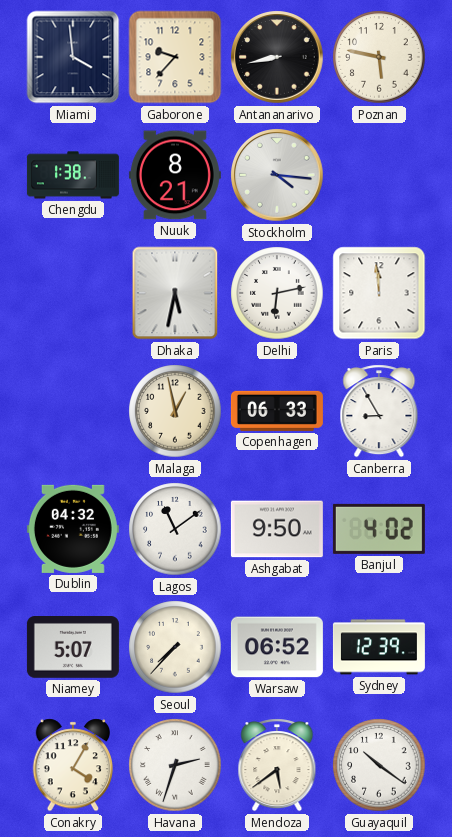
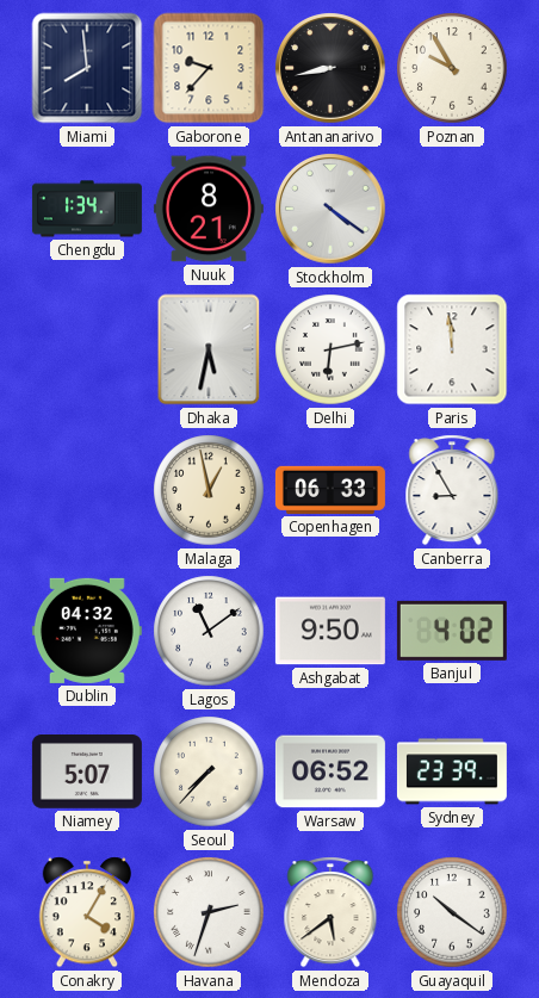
Miami: 3:59 -> 7:59
Poznan: 5:47 -> 9:55
Chengdu: 1:38 -> 1:34
Stockholm: 4:16 -> 4:21
Sydney: 12:39 -> 23:39
